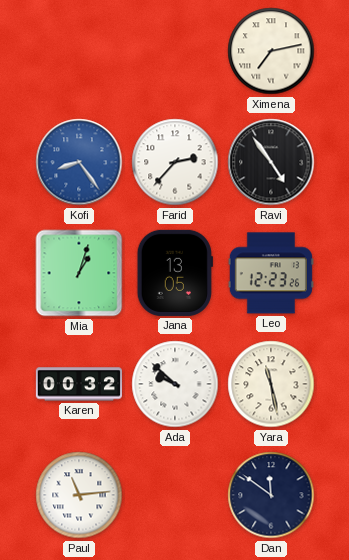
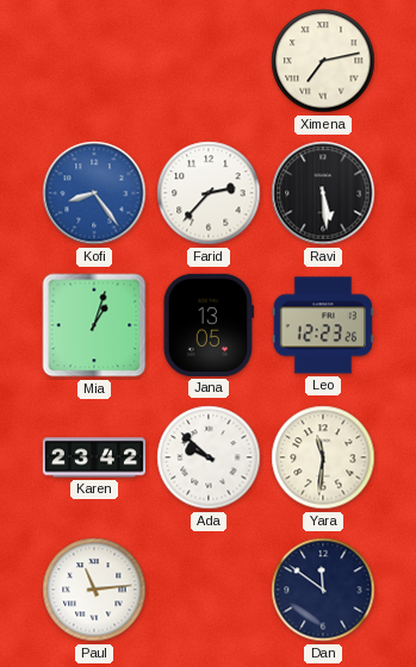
Ravi: 4:54 -> 5:29
Karen: 00:32 -> 23:42
Yara: 11:28 -> 11:31
